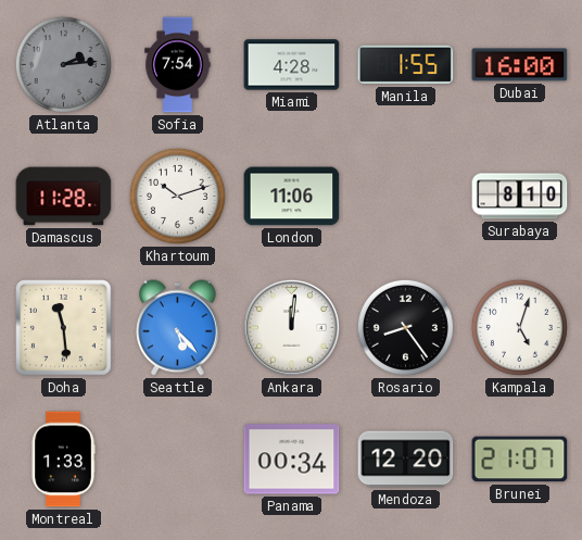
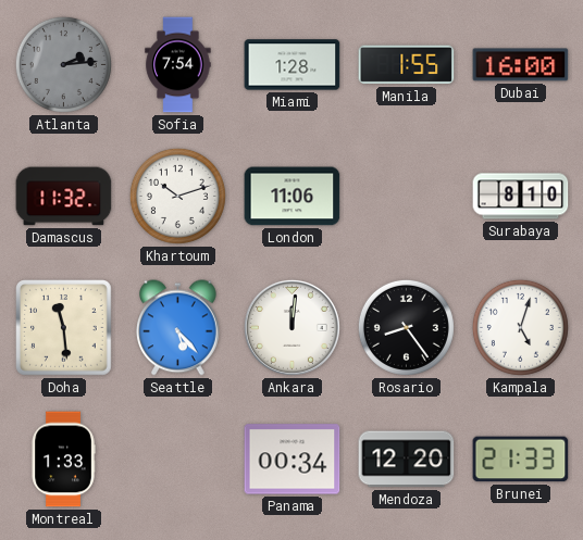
Miami: 4:28 -> 1:28
Damascus: 11:28 -> 11:32
Brunei: 21:07 -> 21:33
